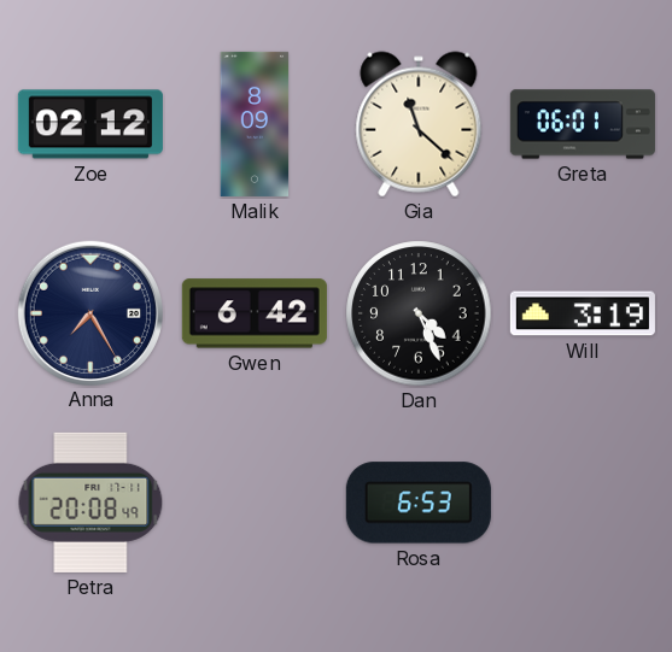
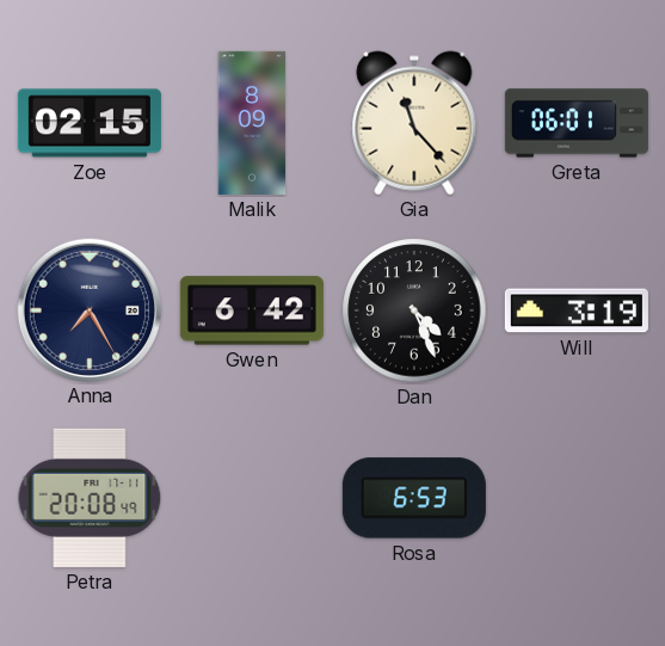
Zoe: 02:12 -> 02:15
Gia: 11:22 -> 11:23
